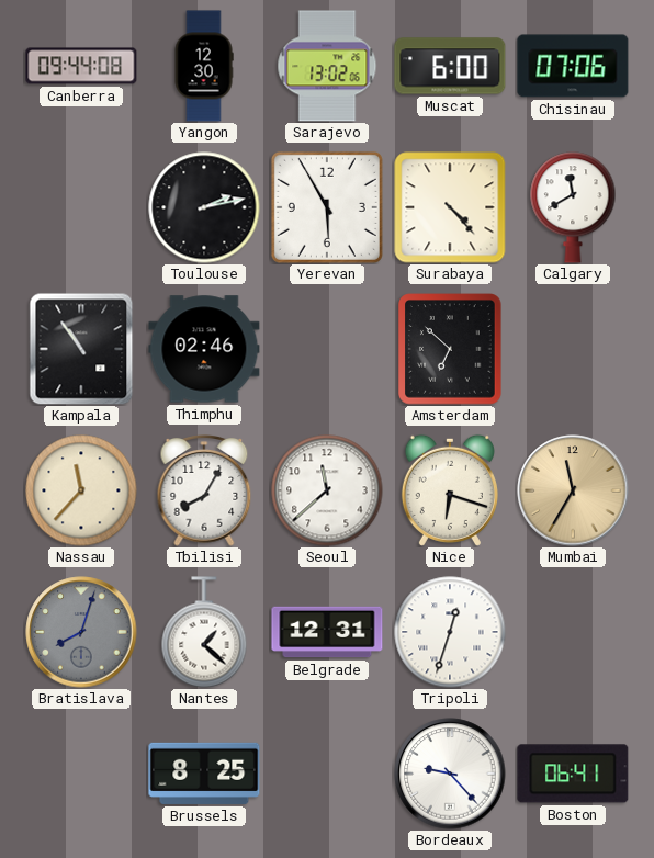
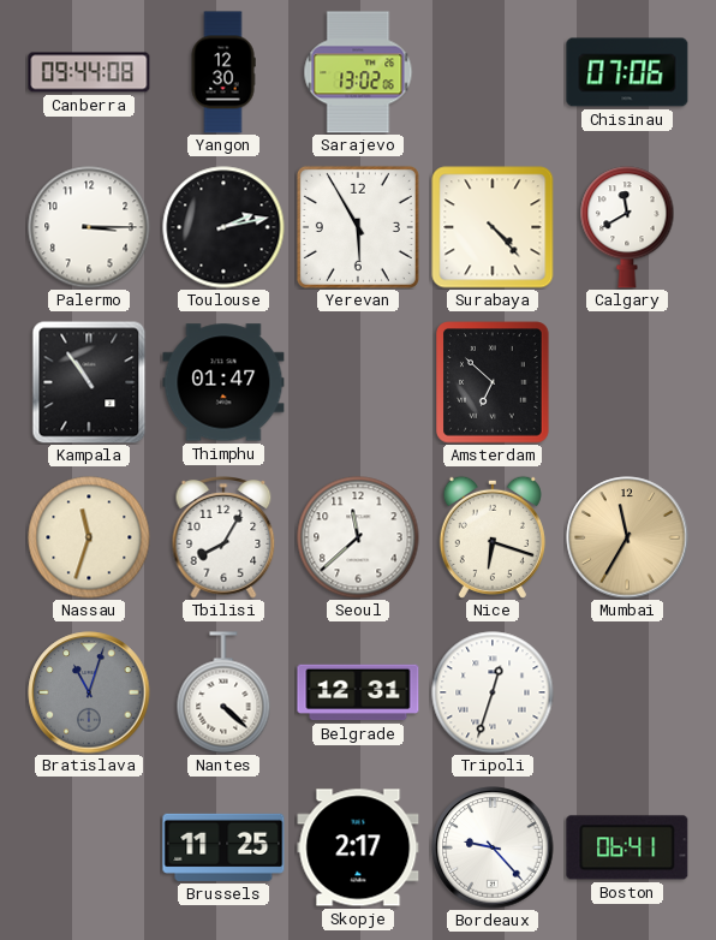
Muscat: 6:00 -> none
Palermo: none -> 3:15
Thimphu: 02:46 -> 01:47
Nassau: 11:37 -> 11:33
Bratislava: 8:03 -> 11:03
Nantes: 1:22 -> 4:22
Brussels: 8:25 -> 11:25
Skopje: none -> 2:17
